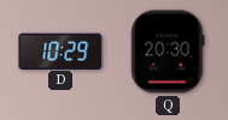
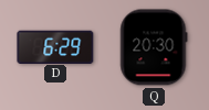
D: 10:29 -> 6:29
